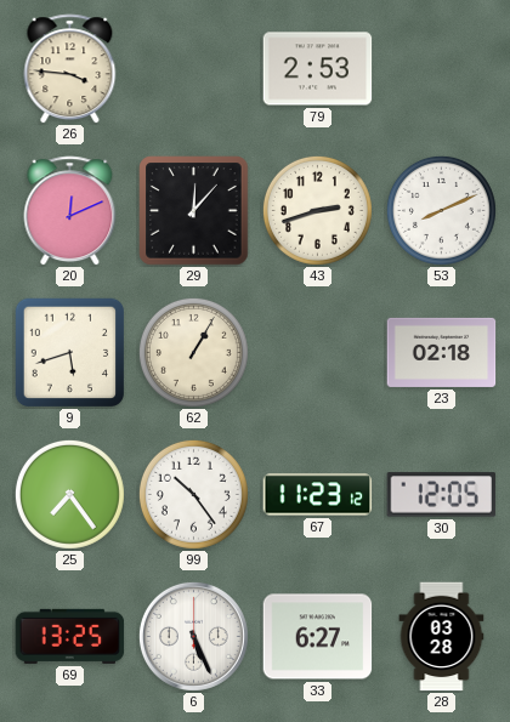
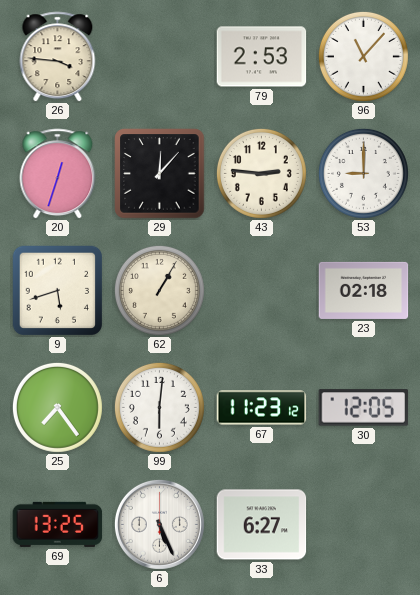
96: none -> 11:07
20: 12:11 -> 12:33
43: 2:42 -> 2:46
53: 8:11 -> 9:00
99: 10:24 -> 6:01
28: 03:28 -> none
